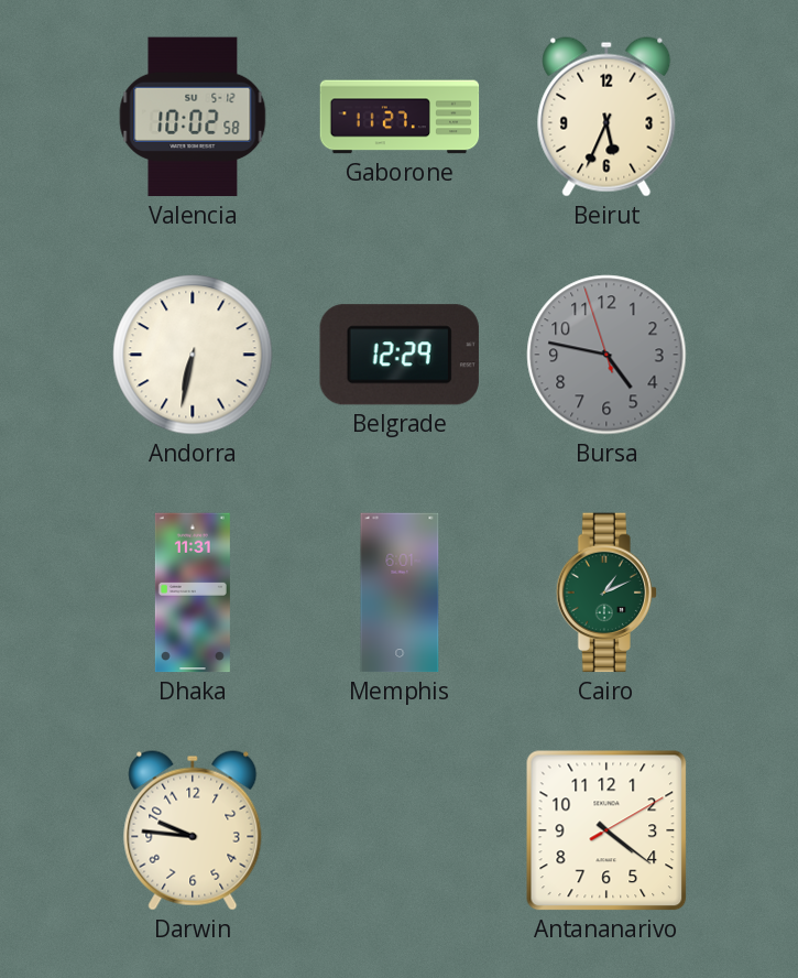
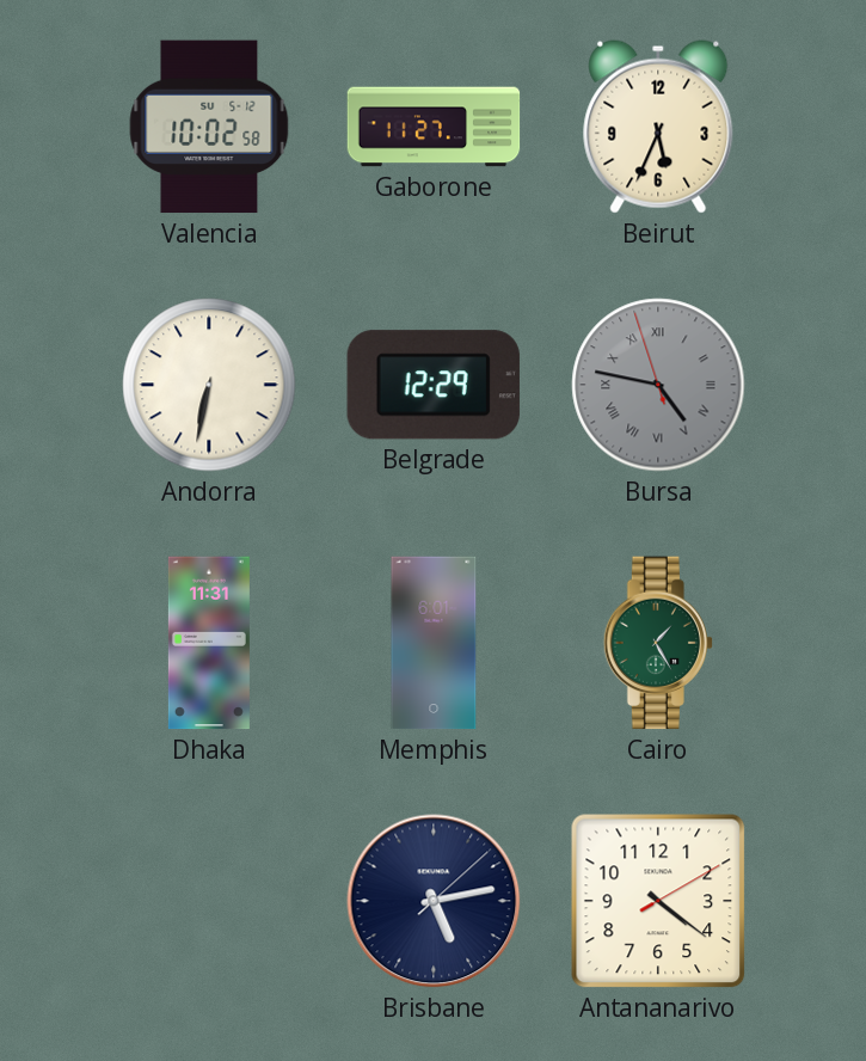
Bursa numerals: Arabic -> Roman
Cairo: 1:11 -> 1:25
Darwin: 9:46 -> none
Brisbane: none -> 5:13
